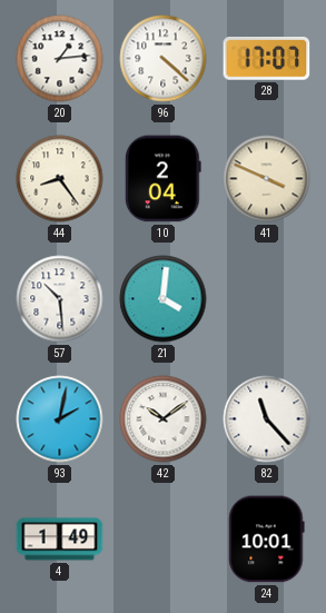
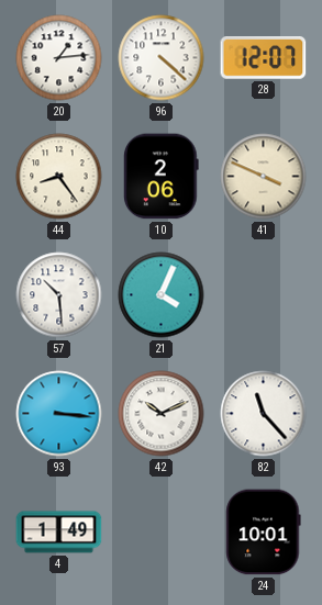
28: 17:07 -> 12:07
10: 2:04 -> 2:06
21: 4:01 -> 4:04
93: 2:02 -> 3:16
42: 10:09 -> 10:11
